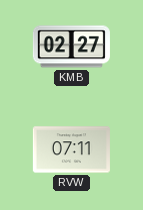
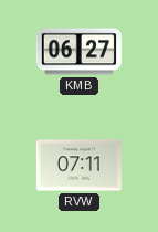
KMB: 02:27 -> 06:27
